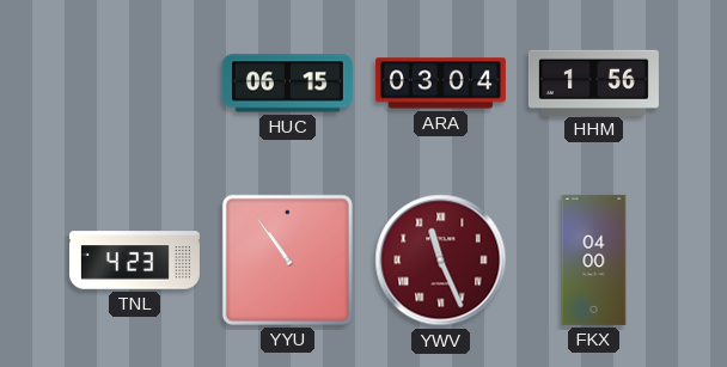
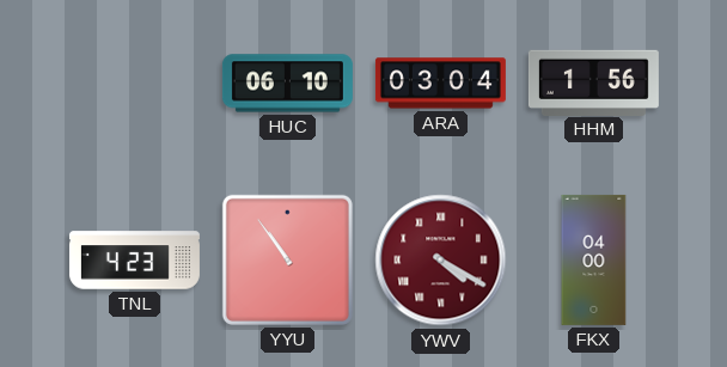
HUC: 06:15 -> 06:10
YWV: 11:26 -> 4:20
